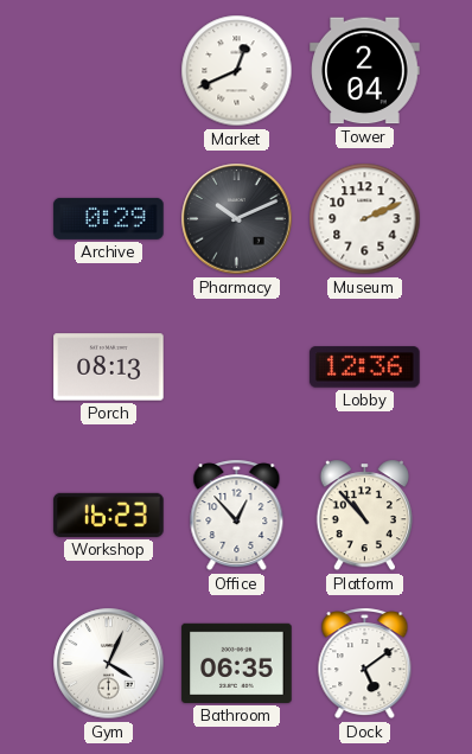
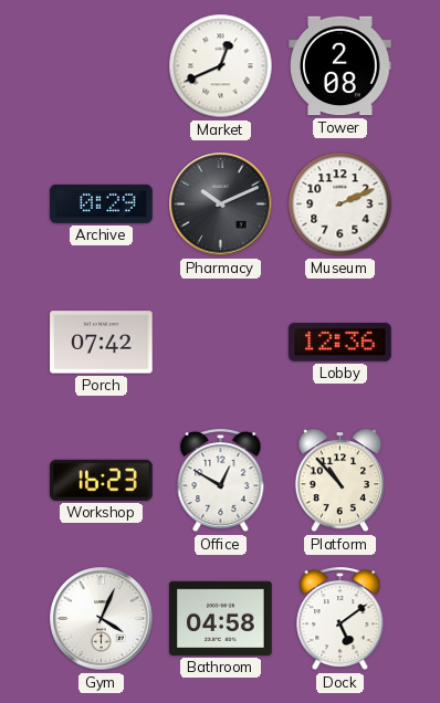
Tower: 2:04 -> 2:08
Porch: 08:13 -> 07:42
Office: 12:53 -> 12:50
Bathroom: 06:35 -> 04:58
